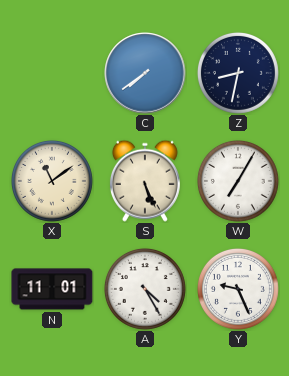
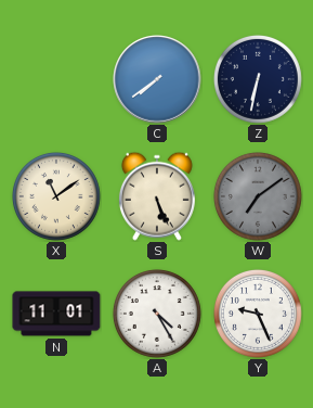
Z: 8:32 -> 6:32
W: 7:05 -> 7:09
W dial: white -> grey
